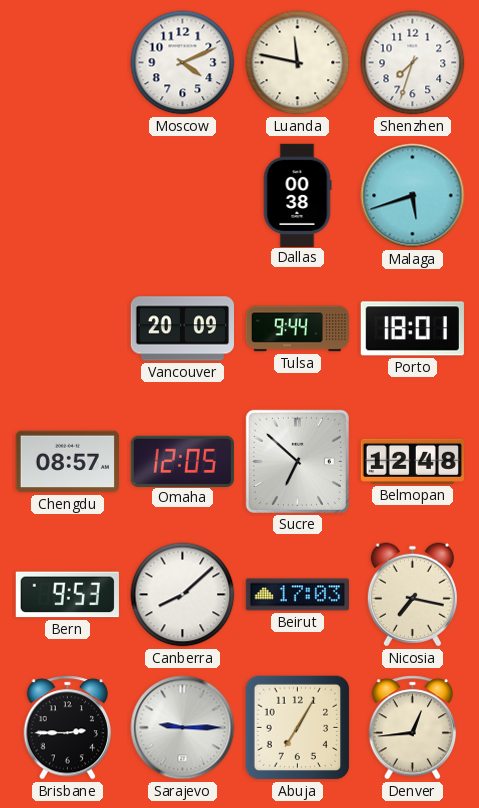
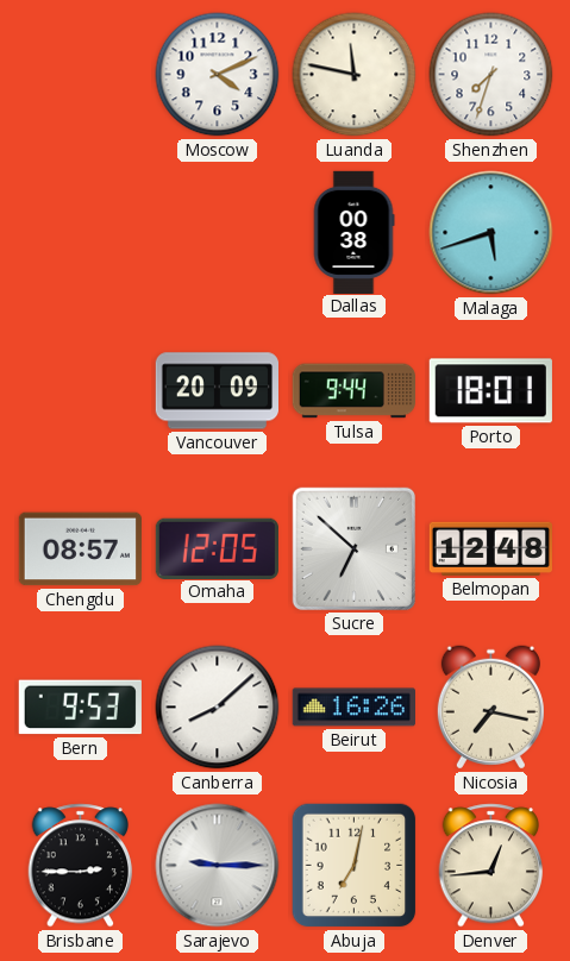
Beirut: 17:03 -> 16:26
Abuja: 7:05 -> 7:02
